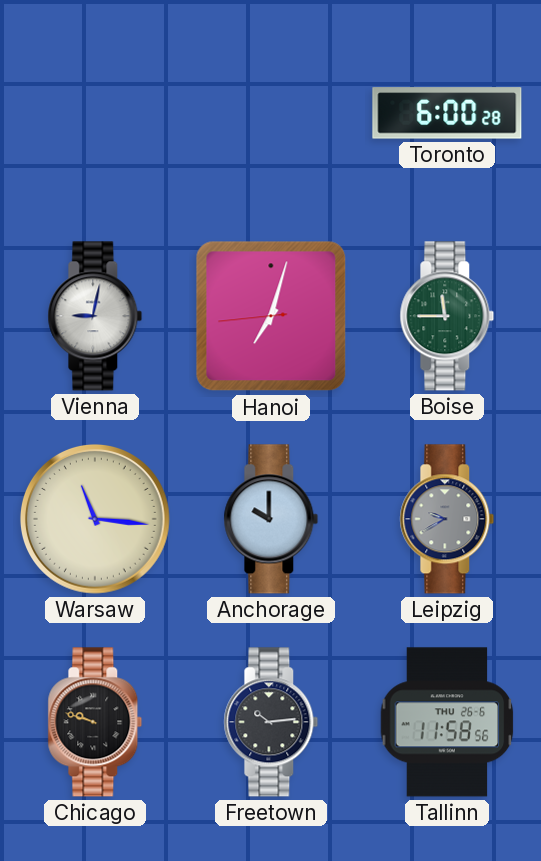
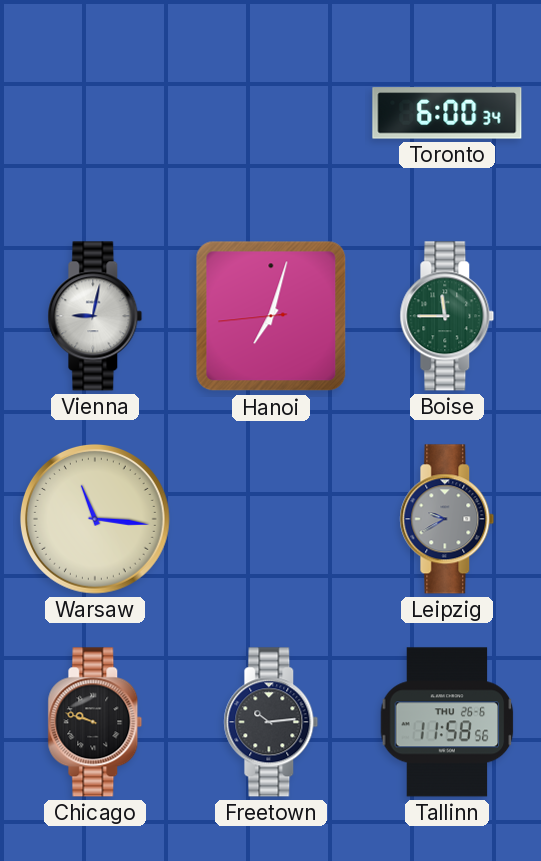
Toronto: 6:00:28 -> 6:00:34
Anchorage: 10:00 -> none
